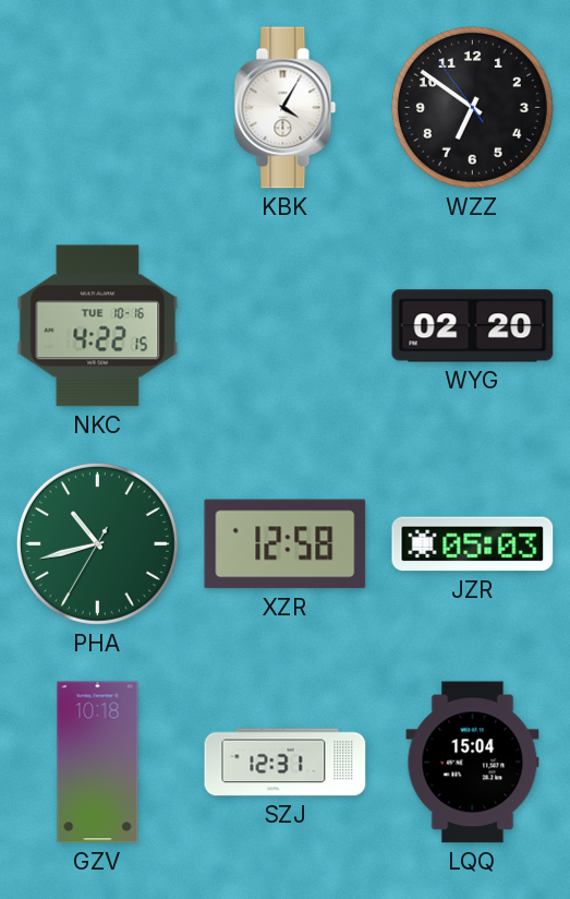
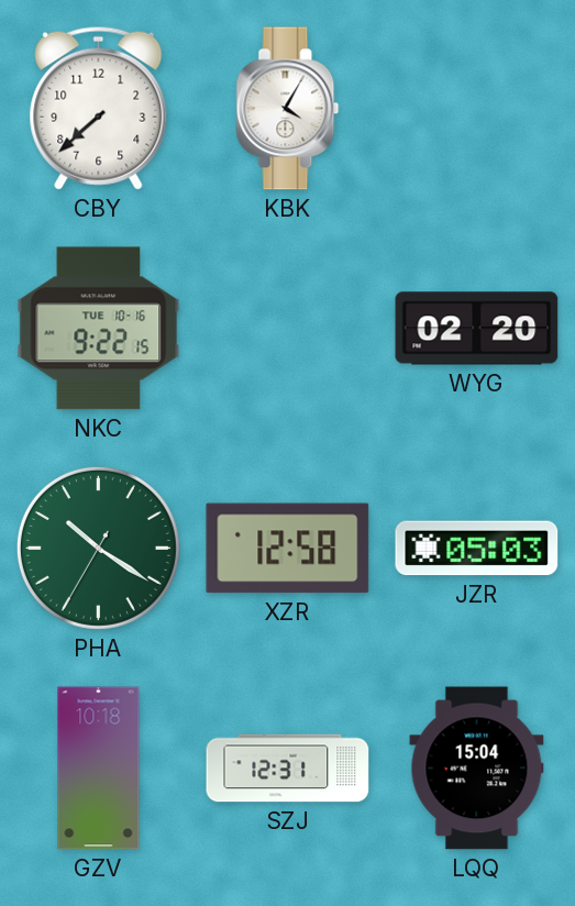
CBY: none -> 7:38
WZZ: 6:50 -> none
NKC: 4:22 -> 9:22
PHA: 10:42 -> 10:20
